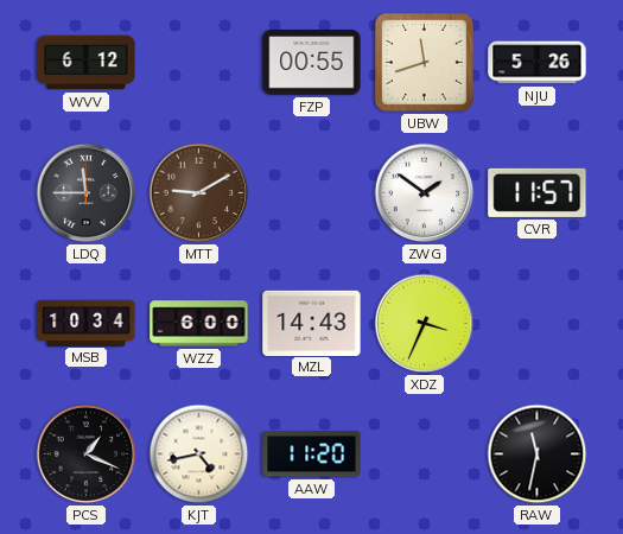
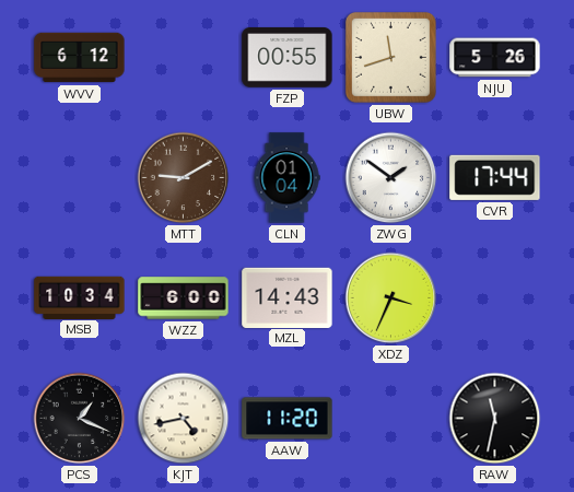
LDQ: 11:45 -> none
CLN: none -> 01:04
CVR: 11:57 -> 17:44
